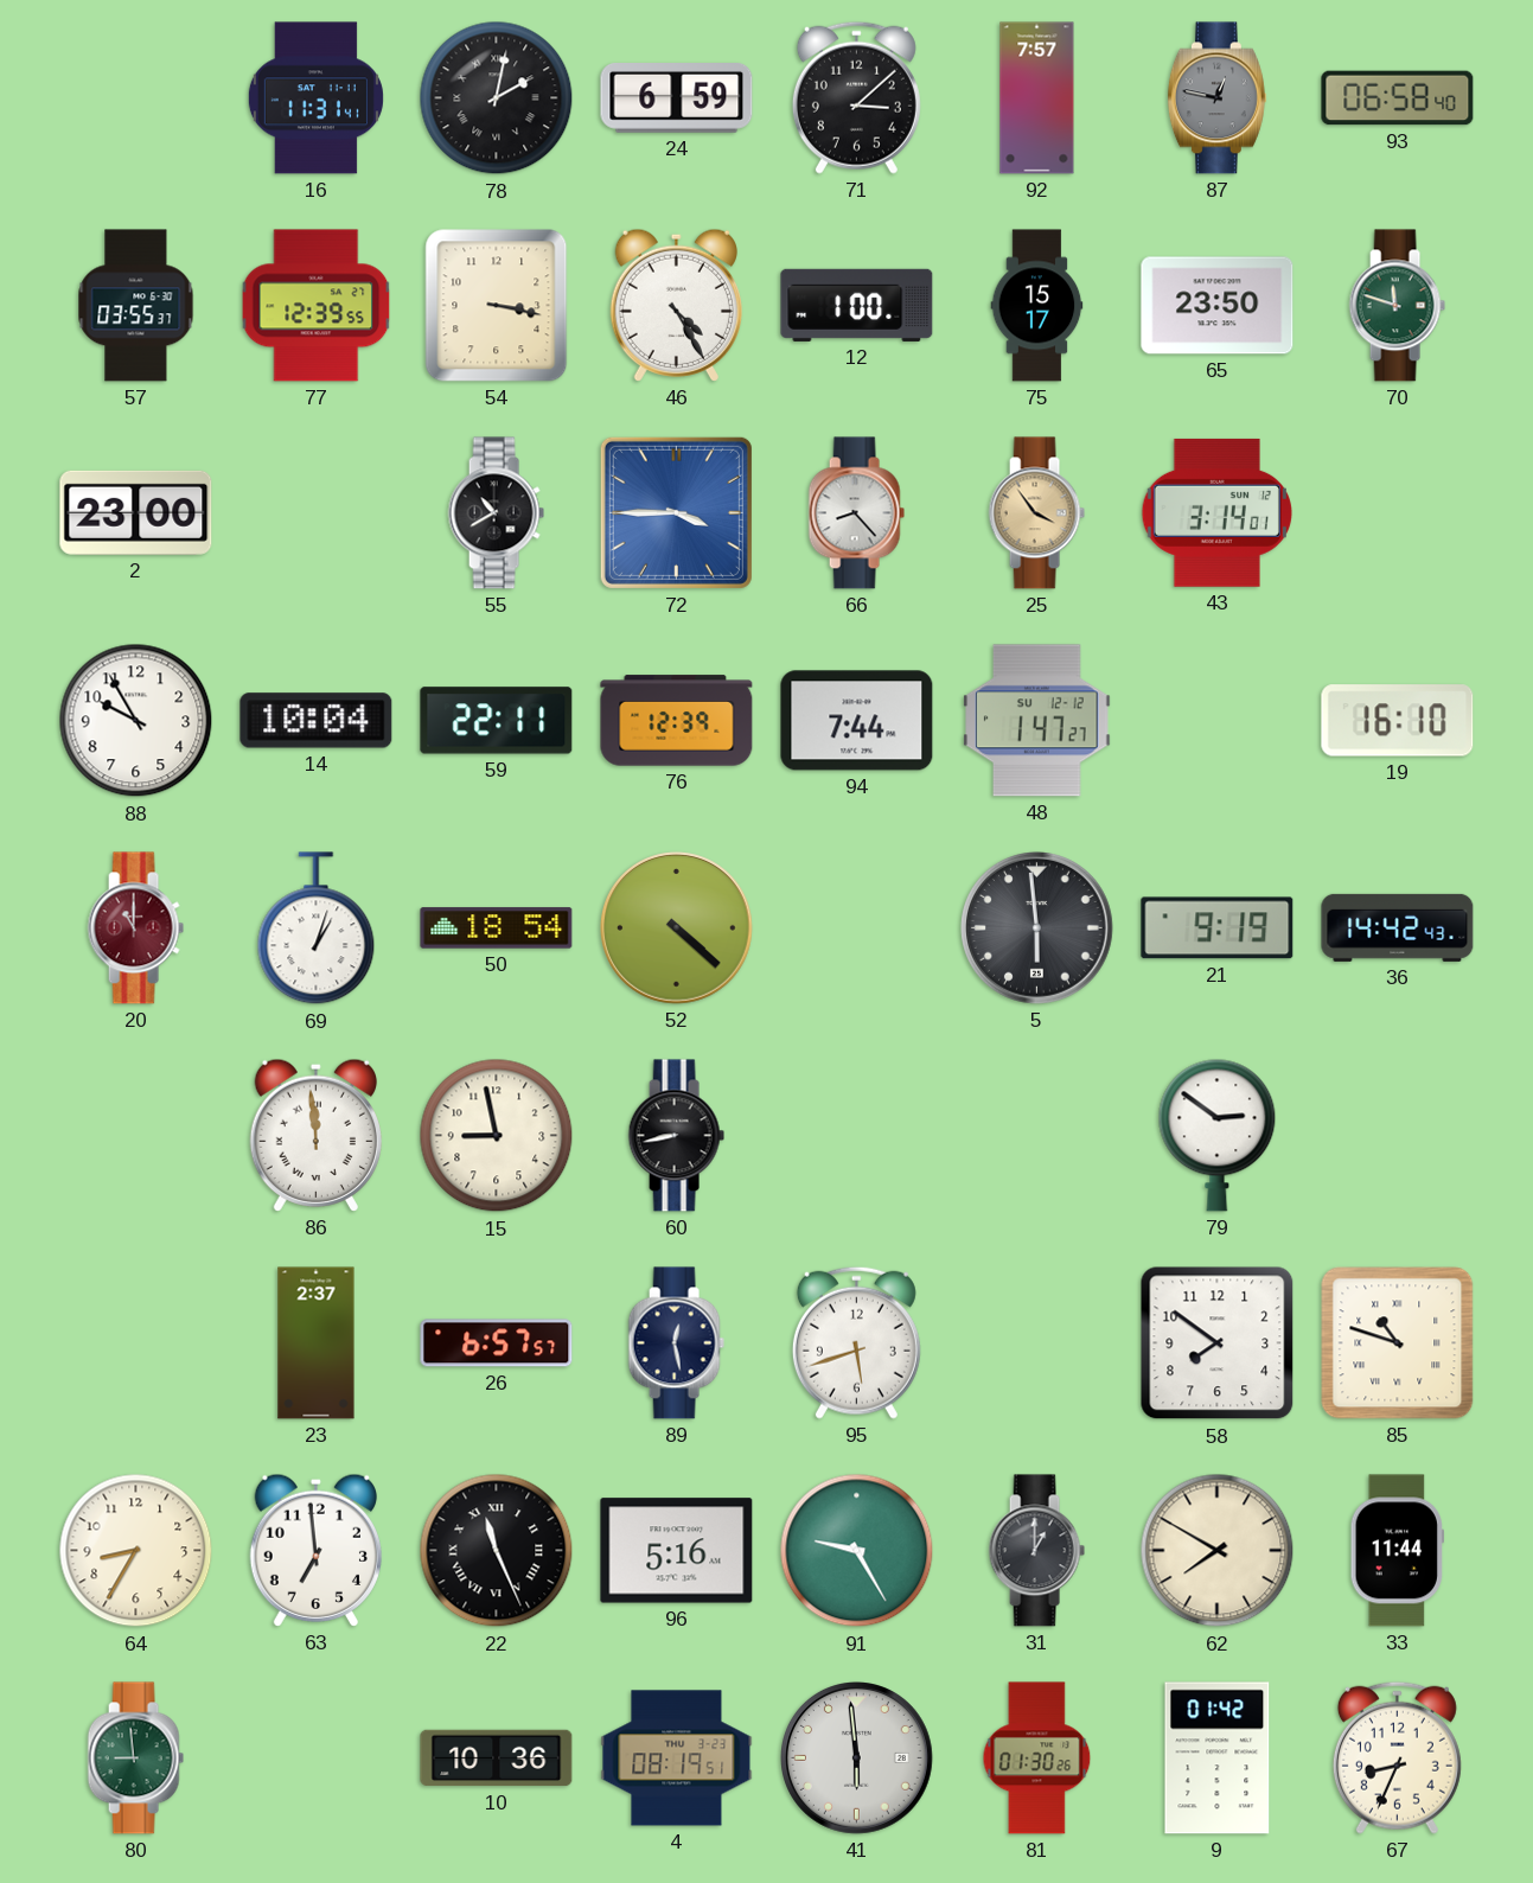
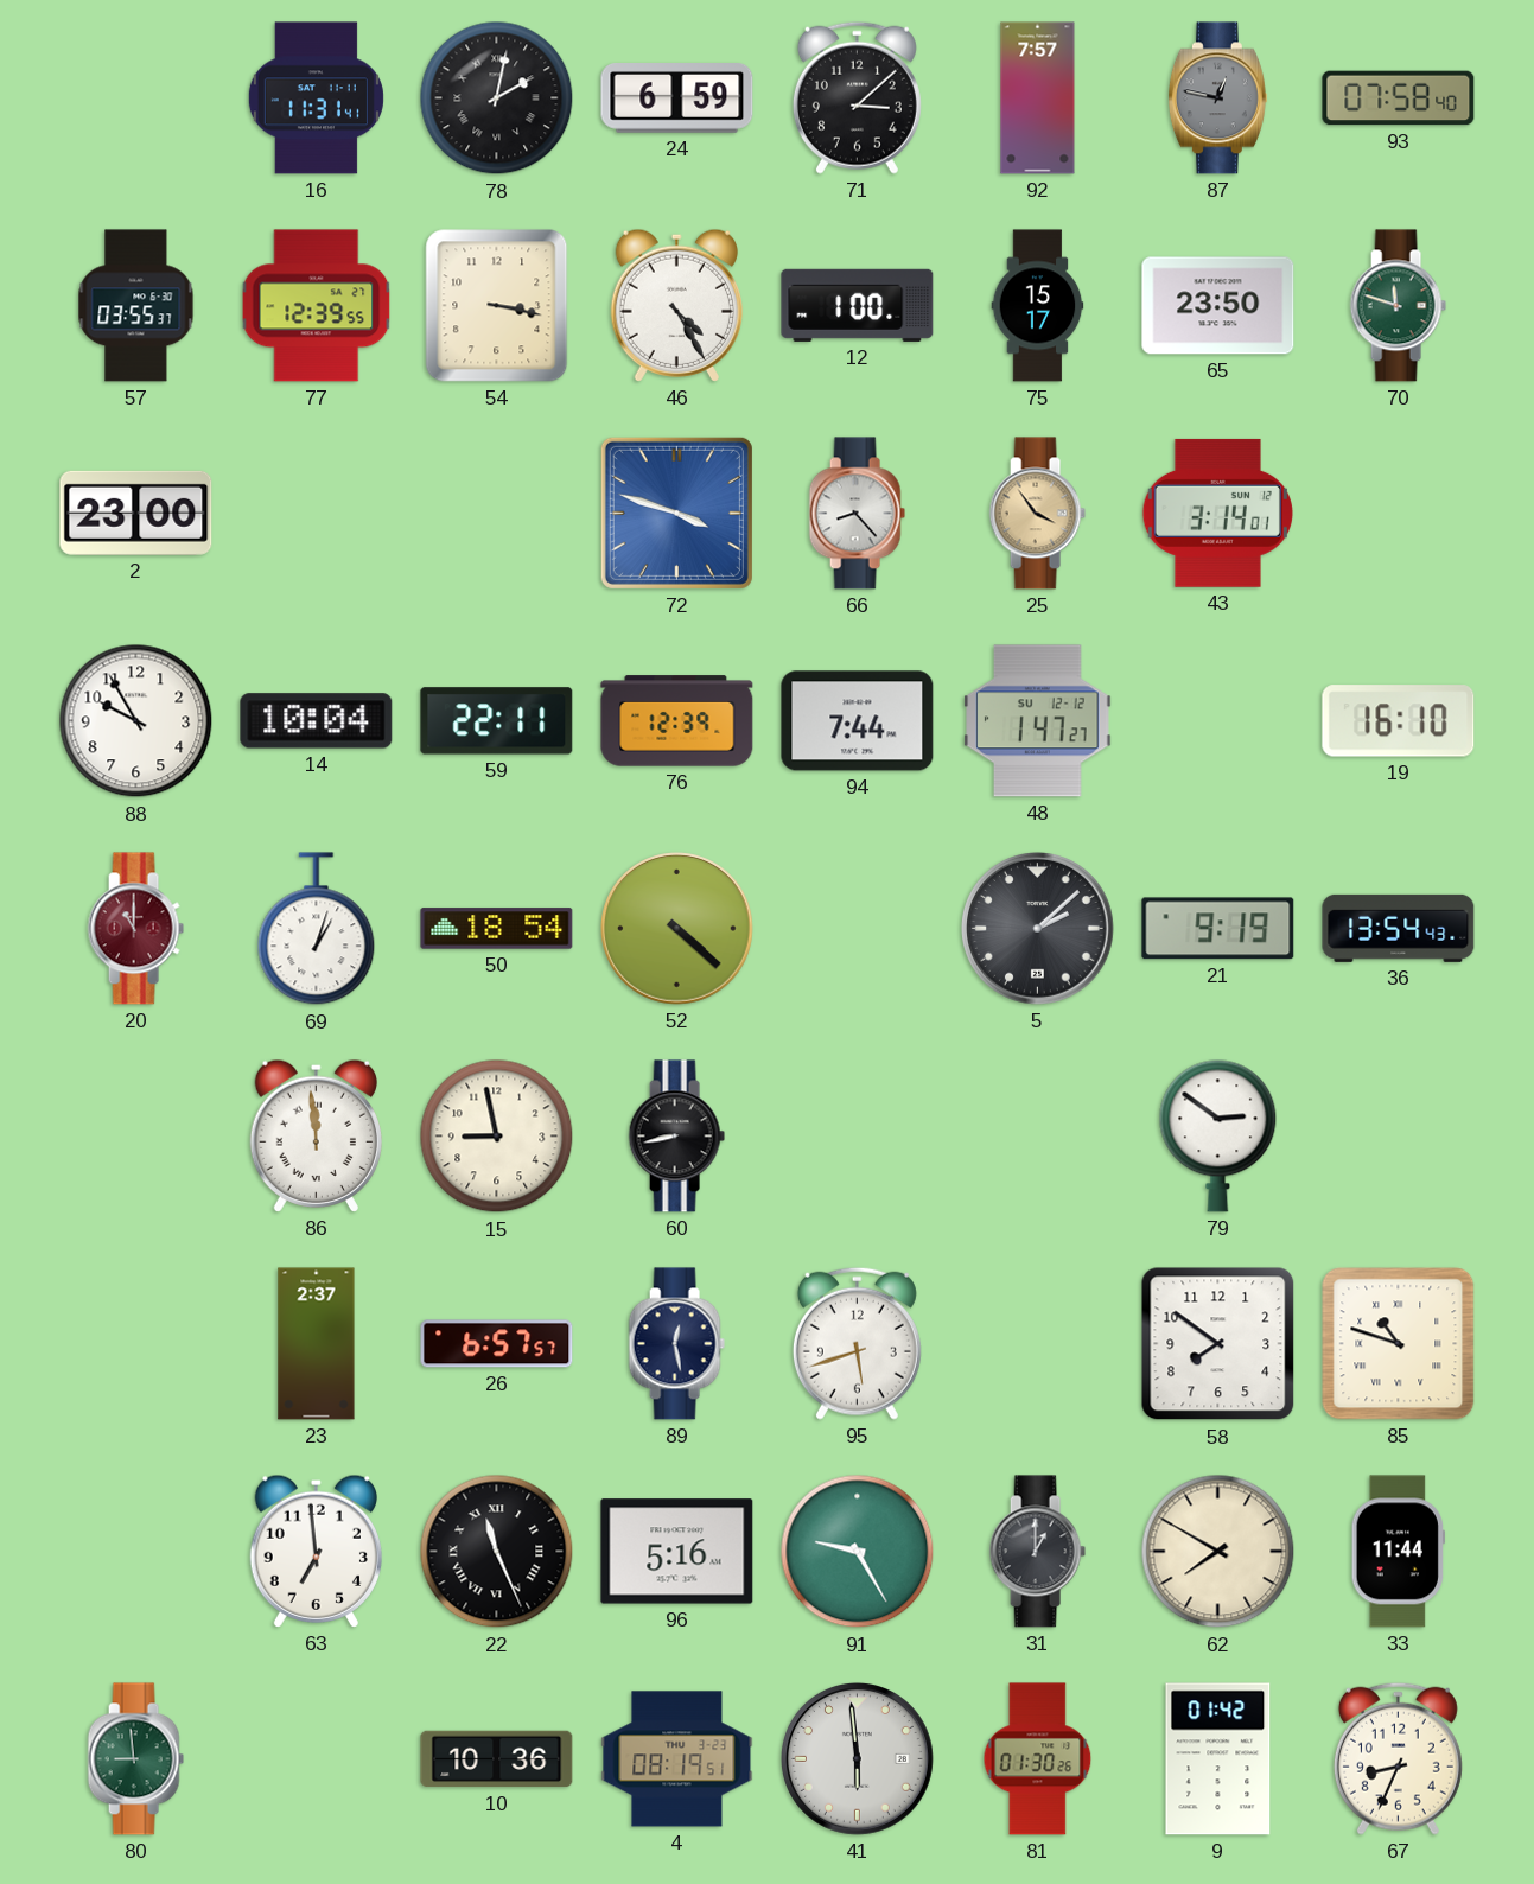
93: 06:58 -> 07:58
55: 10:40 -> none
72: 3:45 -> 3:48
5: 5:59 -> 2:08
36: 14:42 -> 13:54
64: 8:35 -> none
